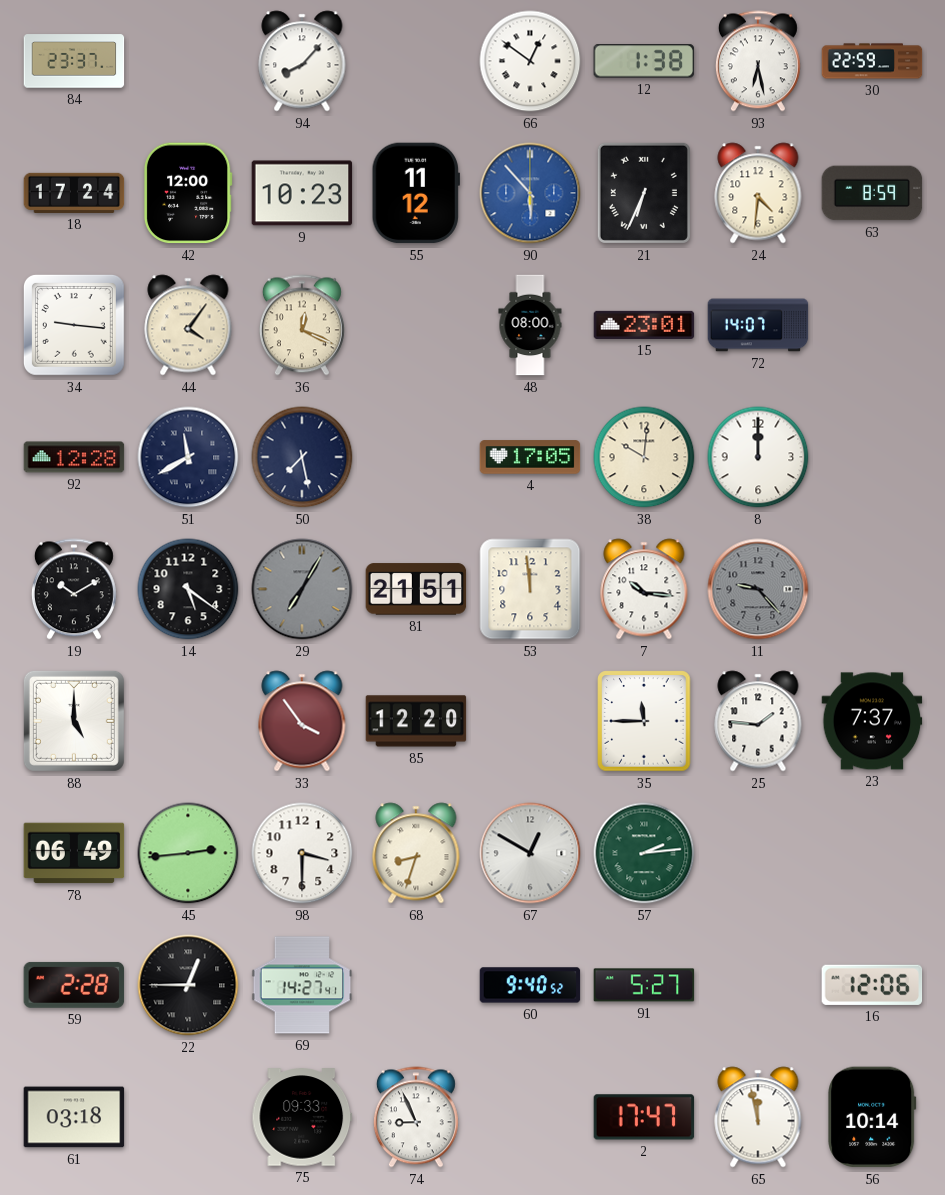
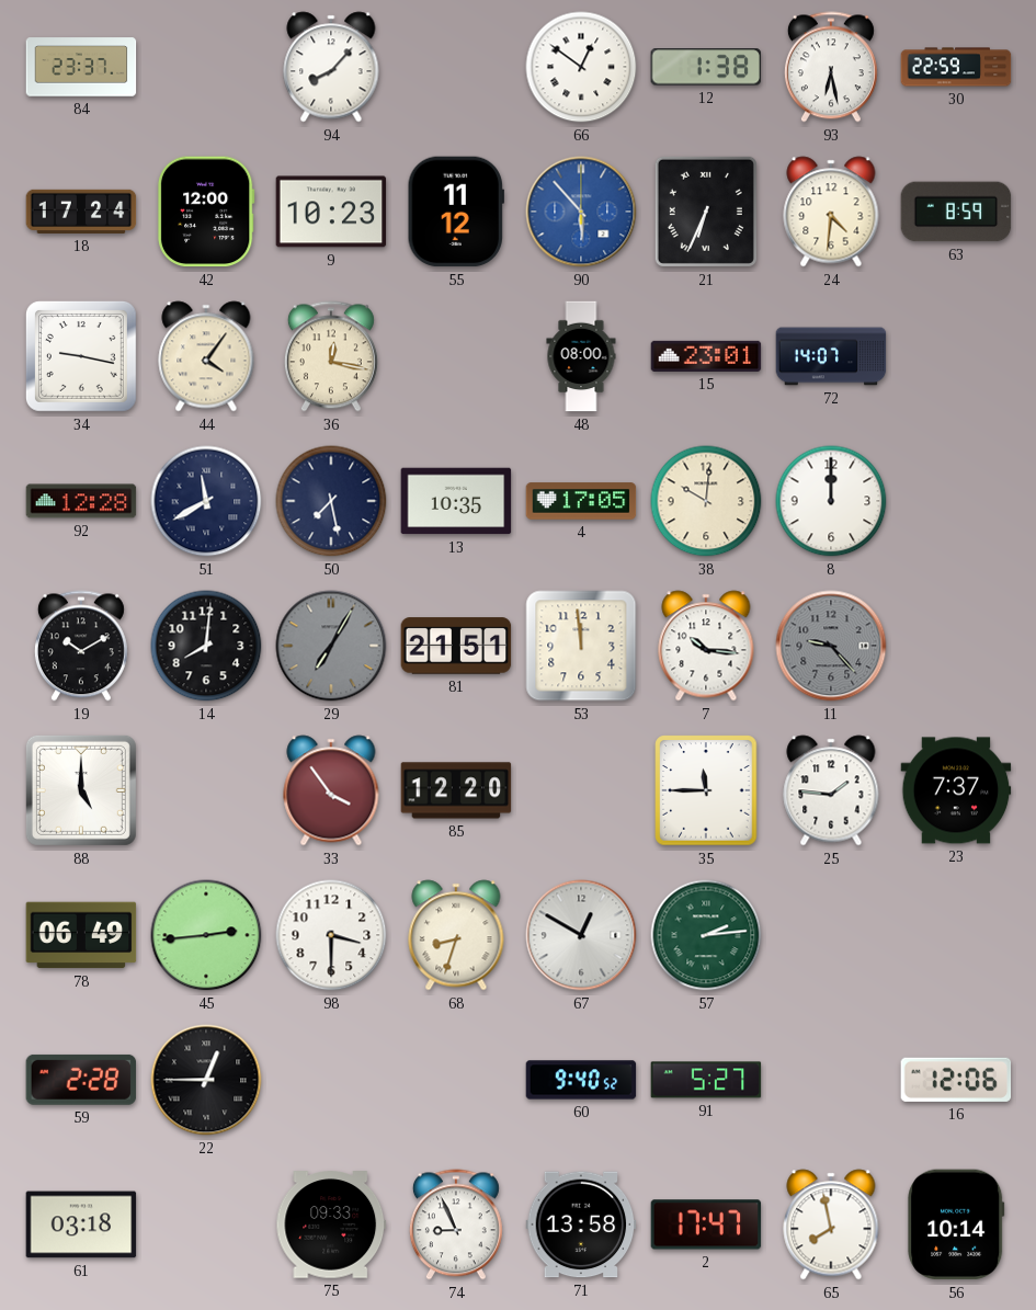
34: 9:16 -> 9:17
36: 12:19 -> 12:17
13: none -> 10:35
14: 5:21 -> 8:01
69: 14:27 -> none
71: none -> 13:58
65: 11:58 -> 7:58
